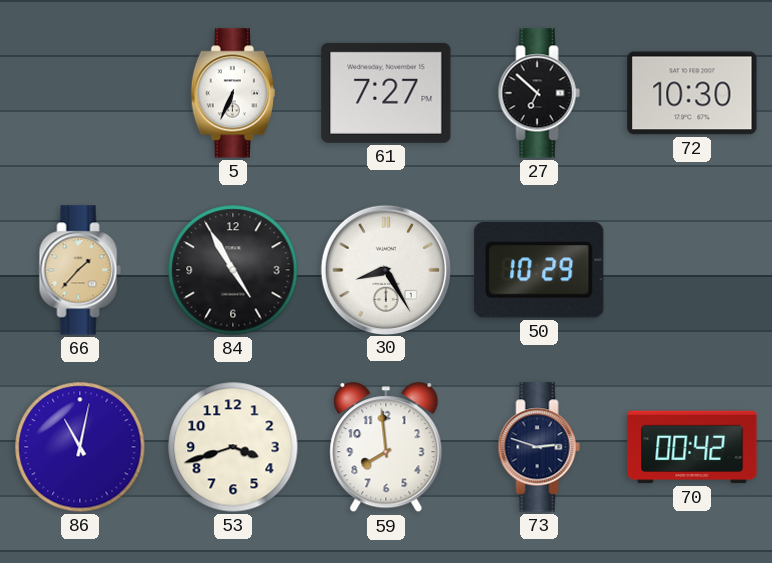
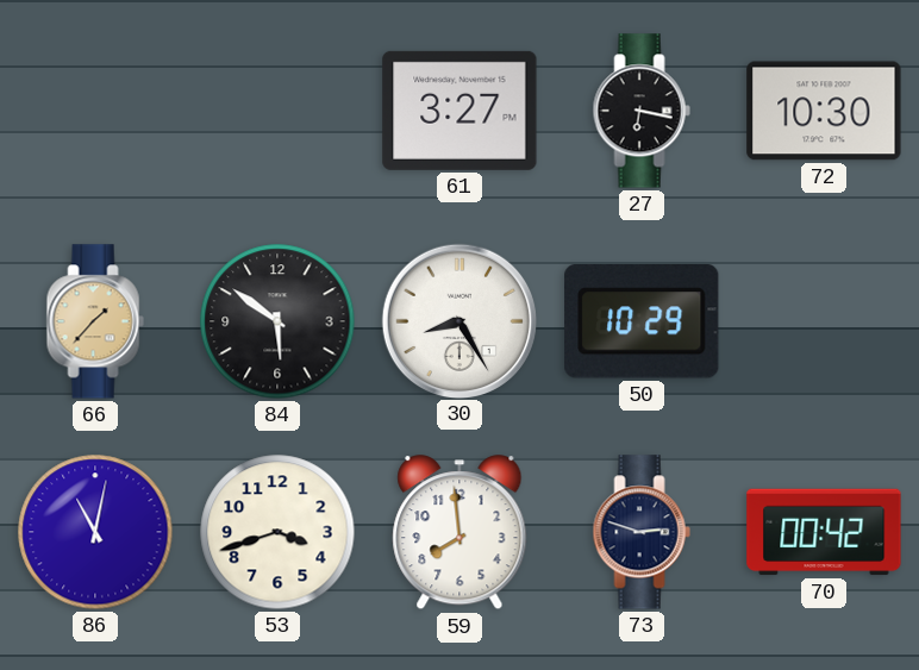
5: 6:34 -> none
61: 7:27 -> 3:27
27: 6:52 -> 6:17
84: 4:55 -> 5:51
